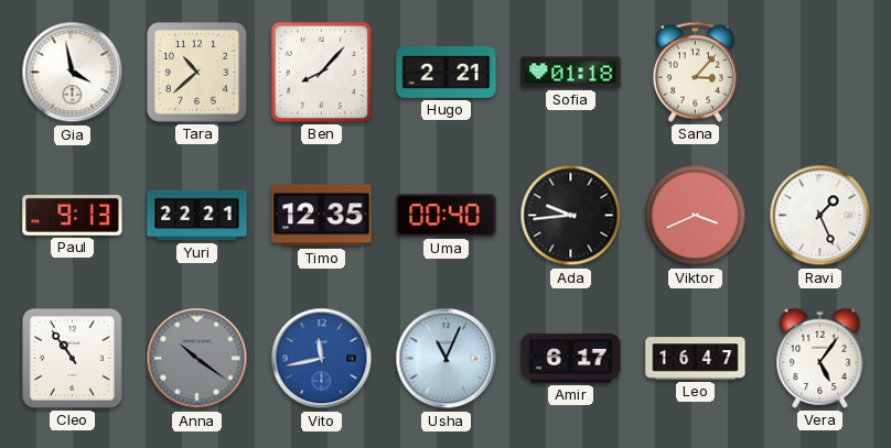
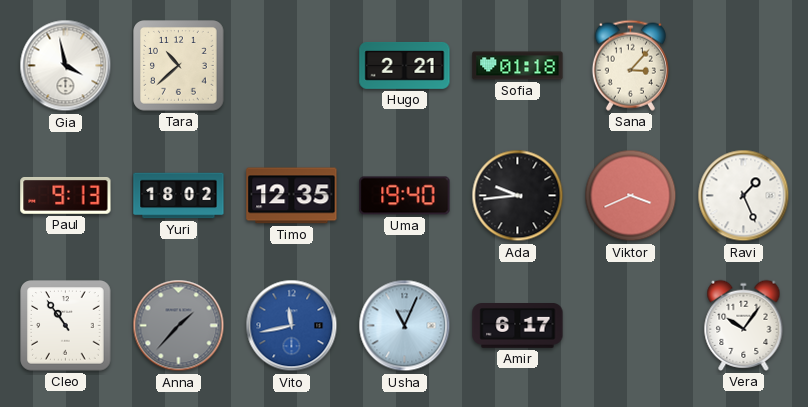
Ben: 8:07 -> none
Yuri: 22:21 -> 18:02
Uma: 00:40 -> 19:40
Anna: 10:21 -> 1:37
Leo: 16:47 -> none
Vera: 5:06 -> 10:06
